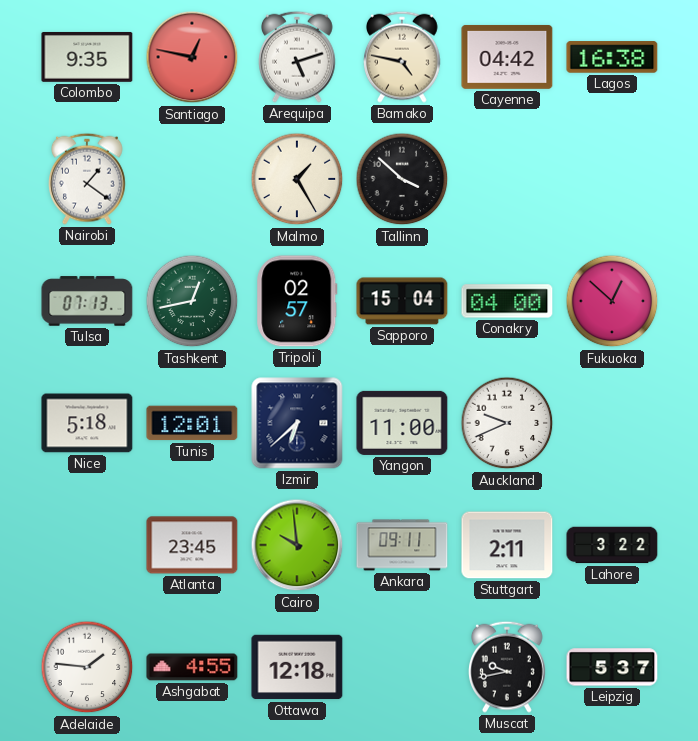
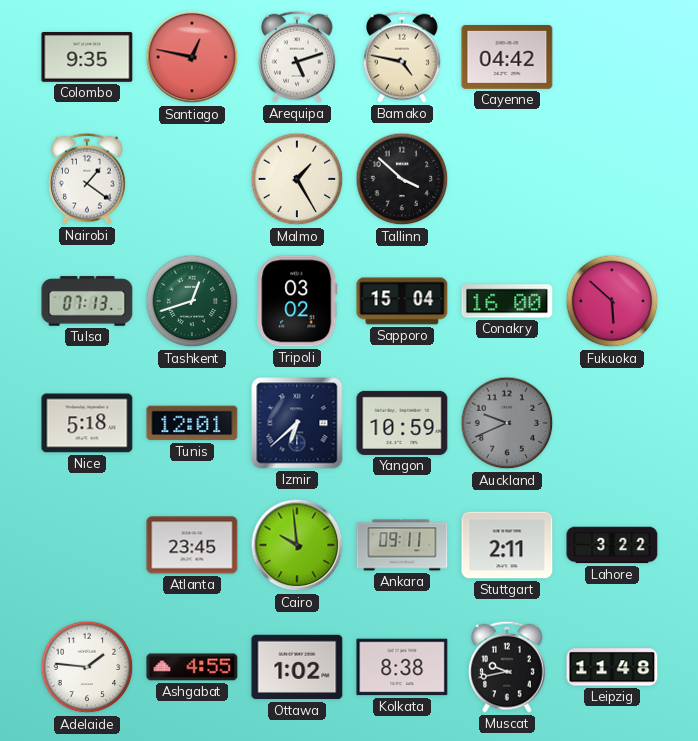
Lagos: 16:38 -> none
Tashkent: 12:43 -> 12:42
Tripoli: 02:57 -> 03:02
Conakry: 04:00 -> 16:00
Fukuoka: 12:52 -> 5:52
Yangon: 11:00 -> 10:59
Auckland dial: white -> grey
Ottawa: 12:18 -> 1:02
Kolkata: none -> 8:38
Leipzig: 5:37 -> 11:48
